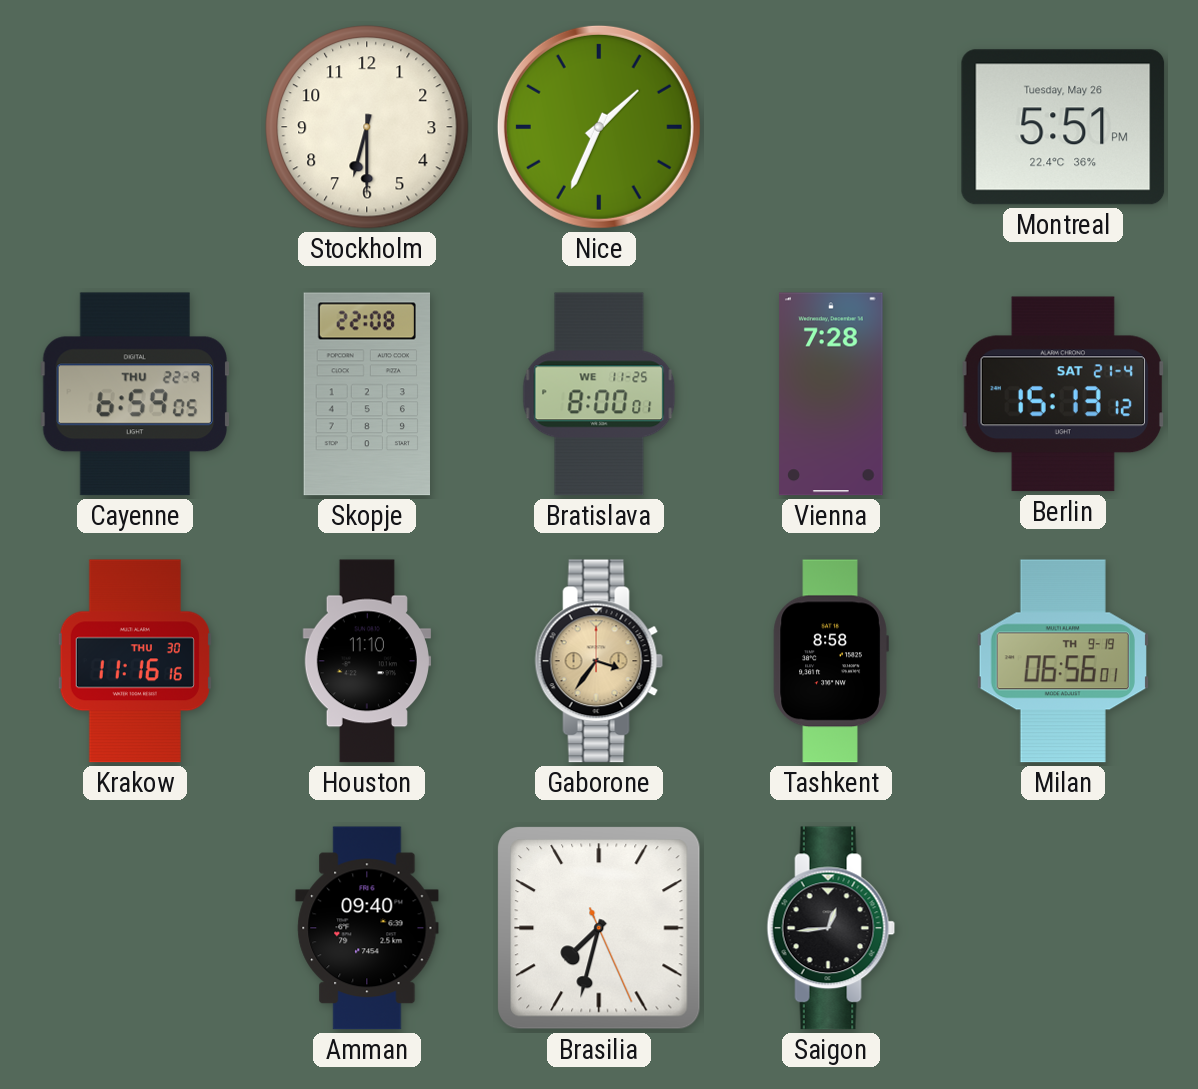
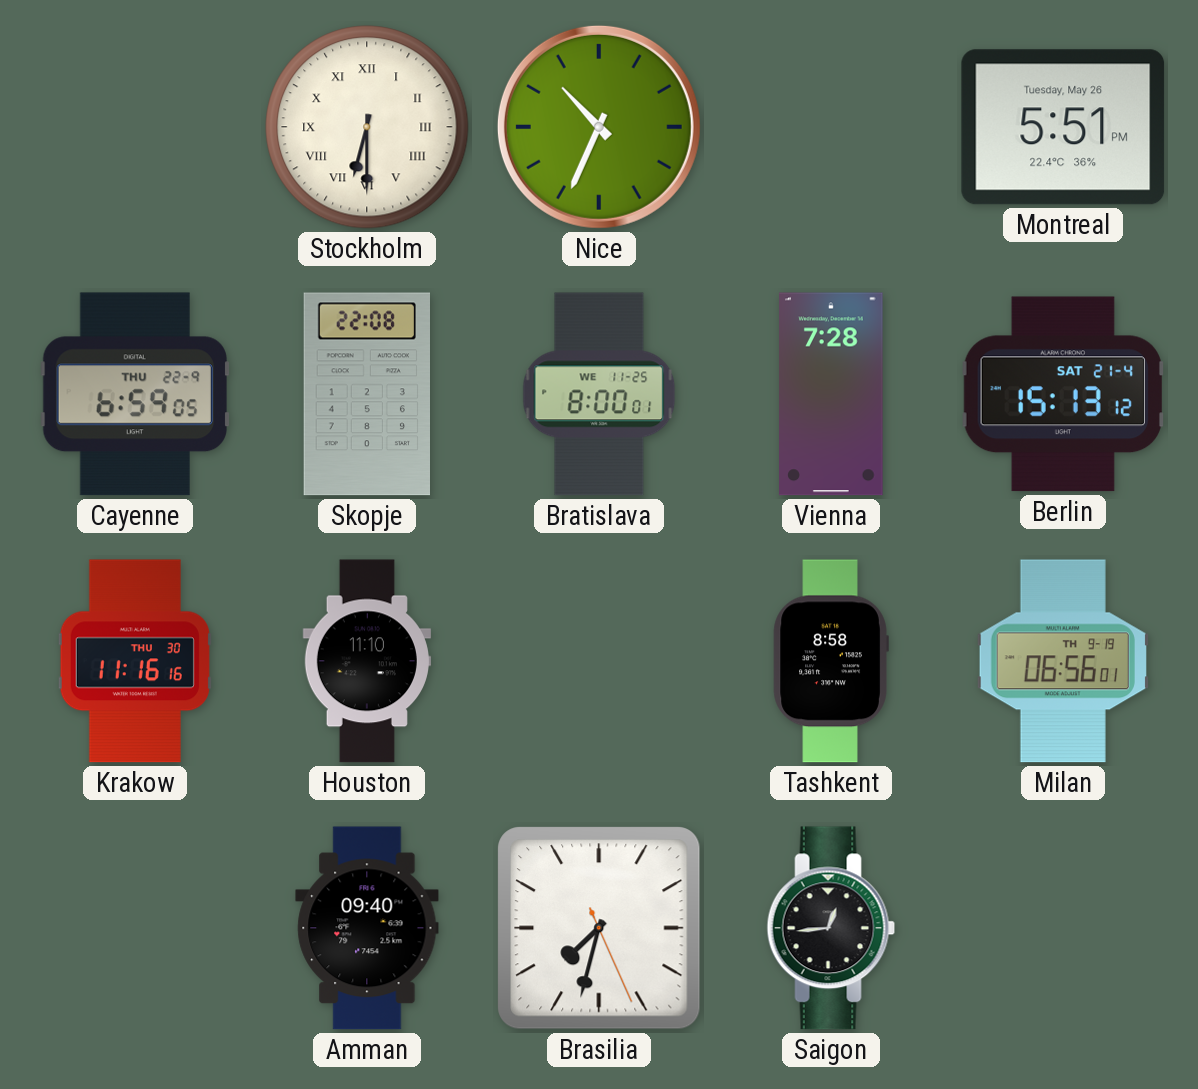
Stockholm numerals: Arabic -> Roman
Nice: 1:34 -> 10:34
Gaborone: 3:36 -> none
